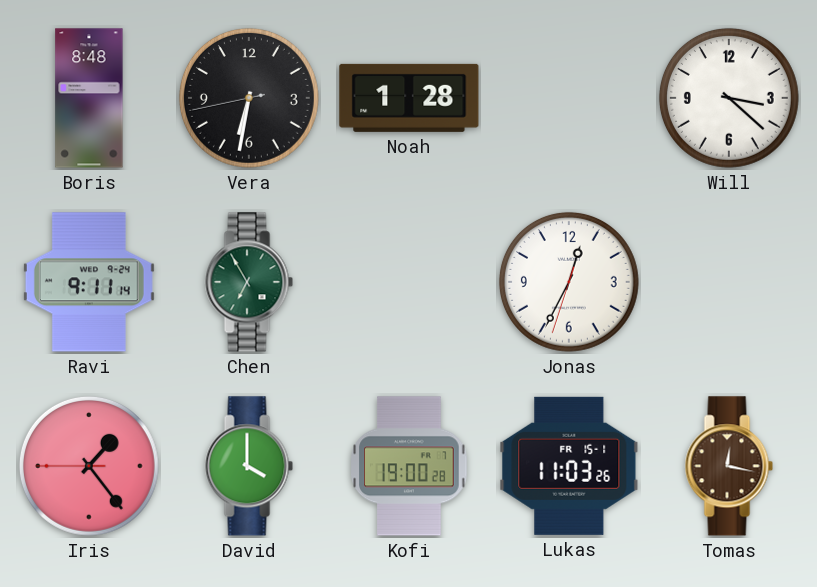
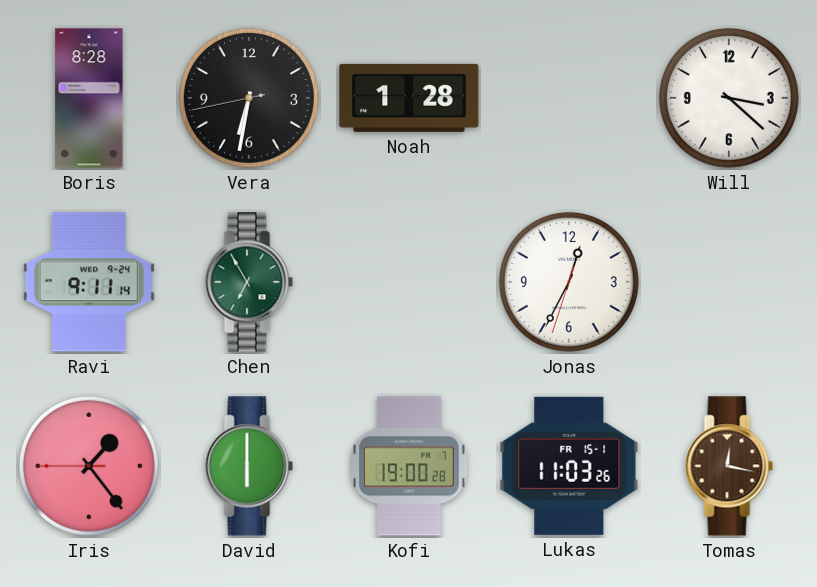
Boris: 8:48 -> 8:28
David: 4:00 -> 6:00
